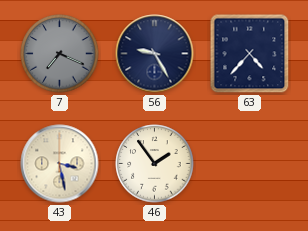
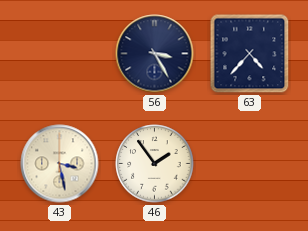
7: 7:19 -> none
56: 9:25 -> 3:25
